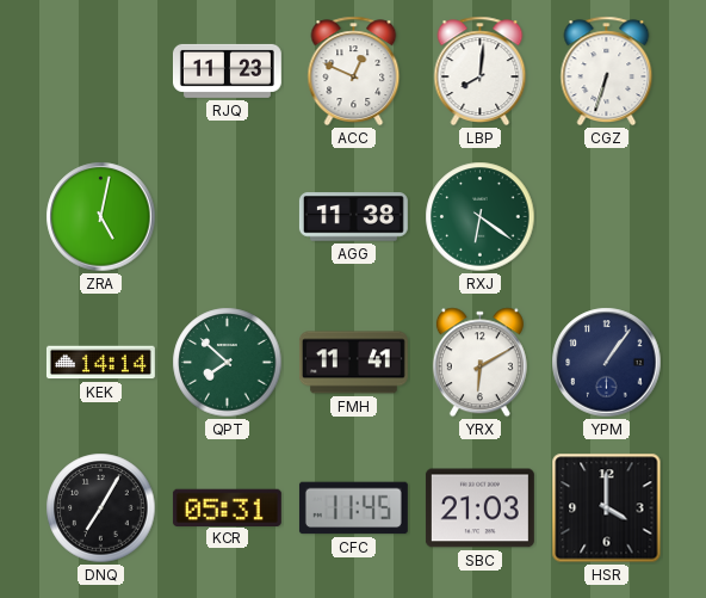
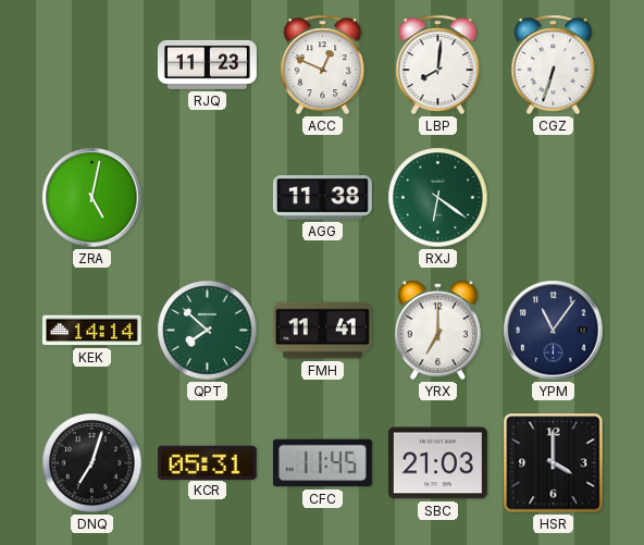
YRX: 6:10 -> 7:00
YPM: 1:06 -> 11:06
DNQ: 7:05 -> 7:03
